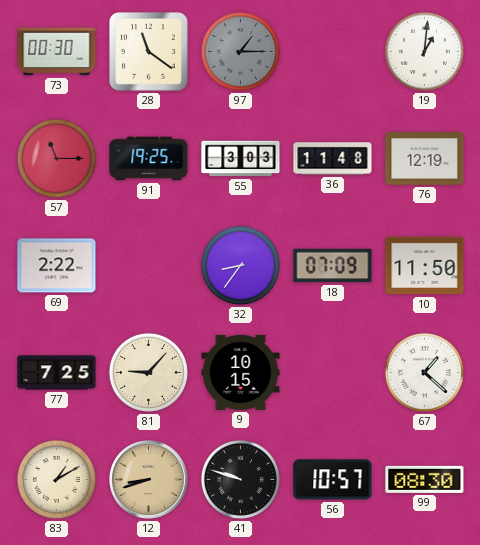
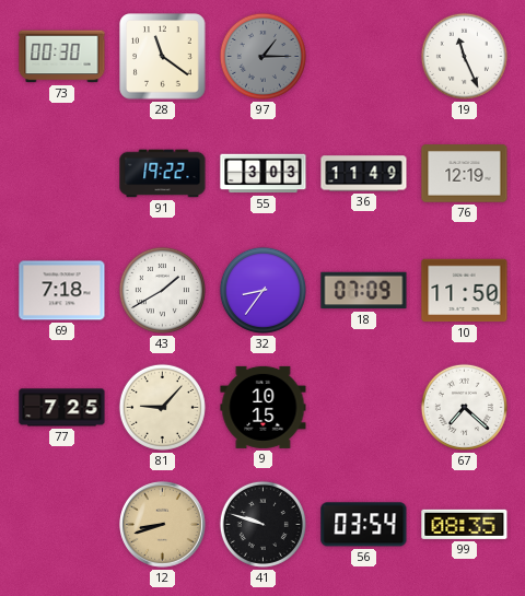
19: 1:01 -> 11:26
57: 11:15 -> none
91: 19:25 -> 19:22
36: 11:48 -> 11:49
69: 2:22 -> 7:18
43: none -> 1:40
67: 1:22 -> 7:22
83: 1:10 -> none
56: 10:57 -> 03:54
99: 08:30 -> 08:35
